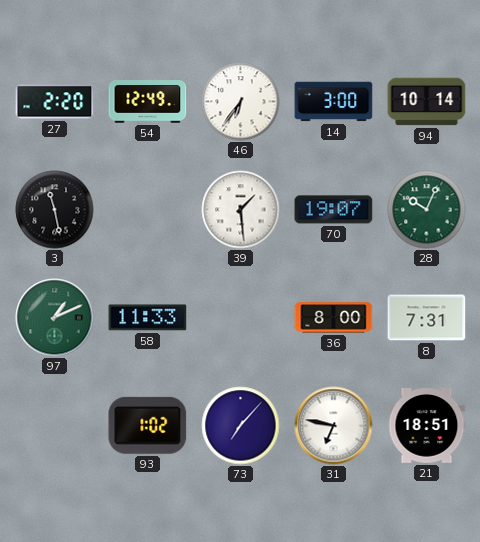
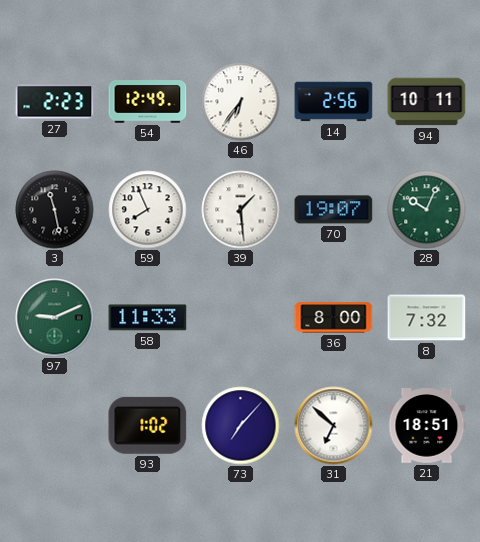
27: 2:20 -> 2:23
14: 3:00 -> 2:56
94: 10:14 -> 10:11
59: none -> 7:56
97: 1:11 -> 9:11
8: 7:31 -> 7:32
31: 6:47 -> 6:52
